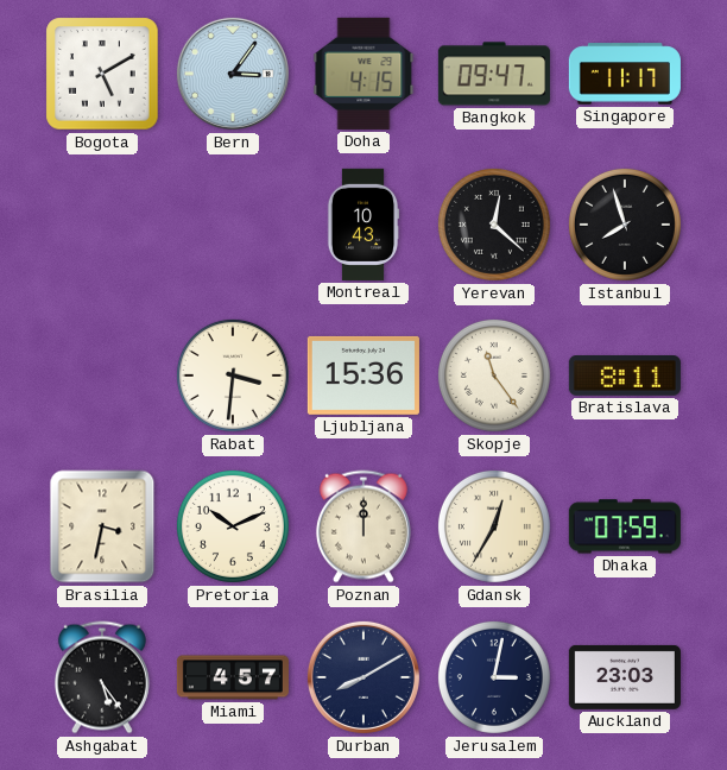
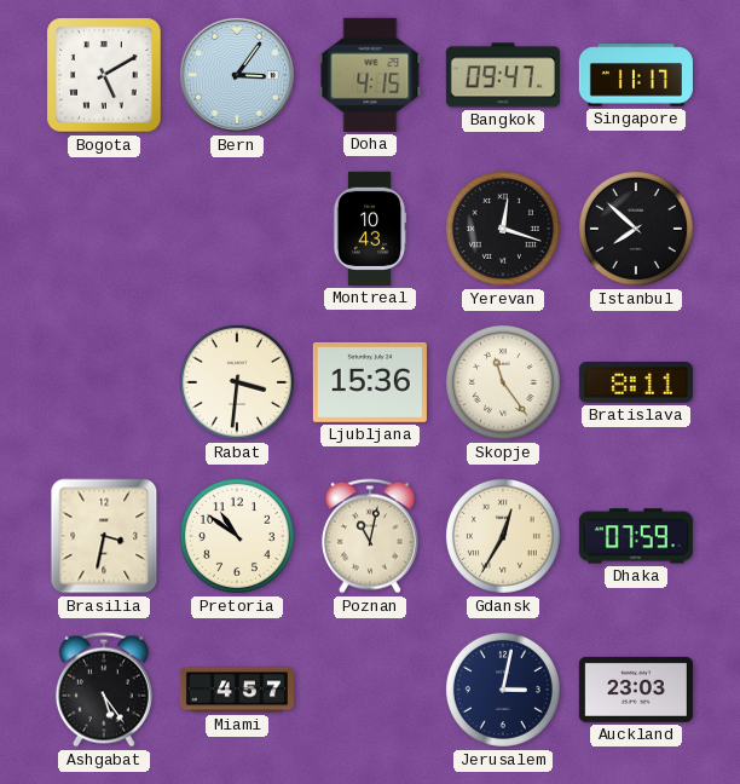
Yerevan: 12:22 -> 12:18
Istanbul: 7:57 -> 7:52
Pretoria: 10:11 -> 10:51
Poznan: 12:00 -> 11:02
Durban: 8:10 -> none
